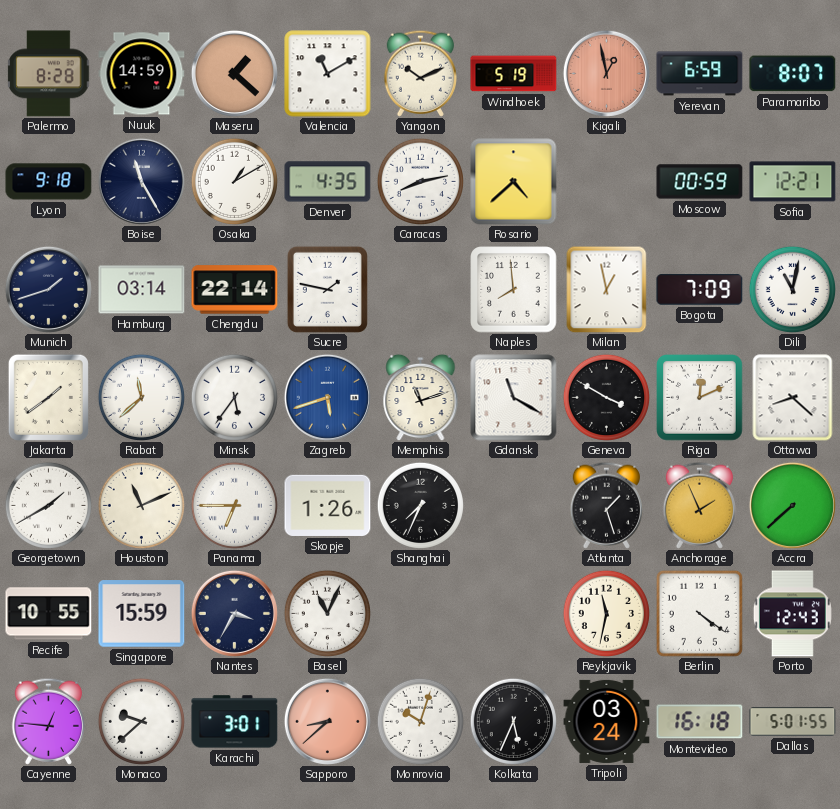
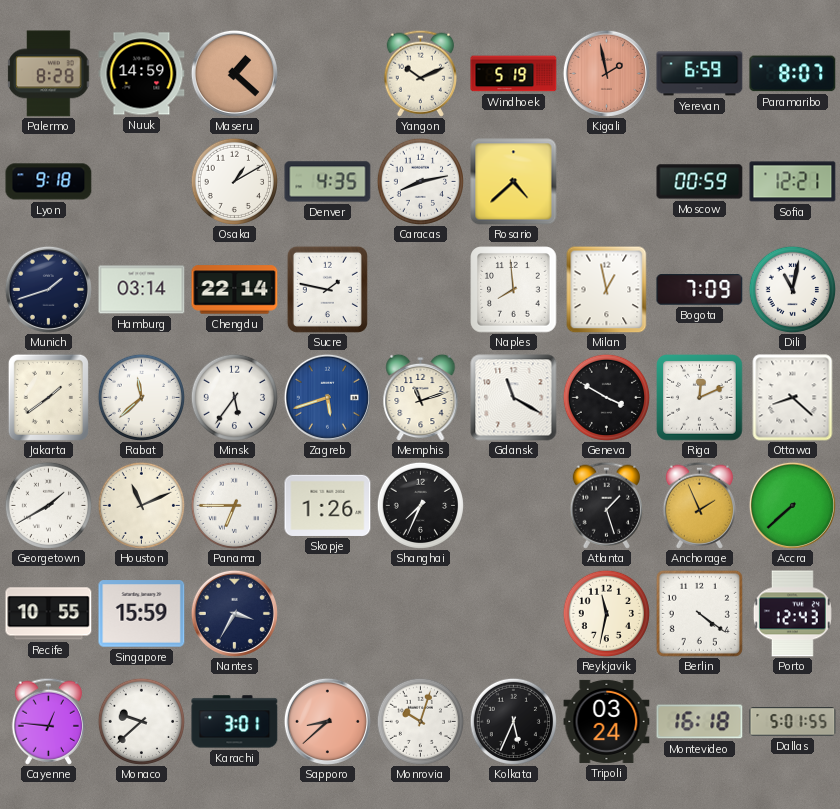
Valencia: 11:10 -> none
Kigali: 12:58 -> 1:58
Boise: 11:25 -> none
Basel: 11:04 -> none
